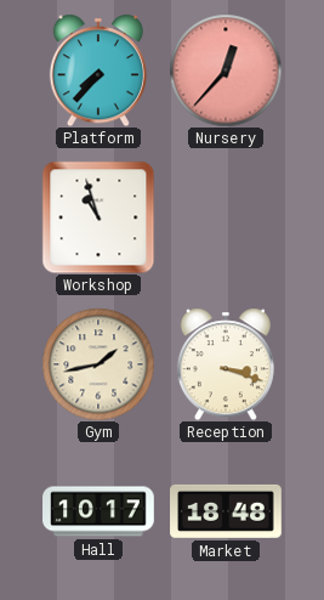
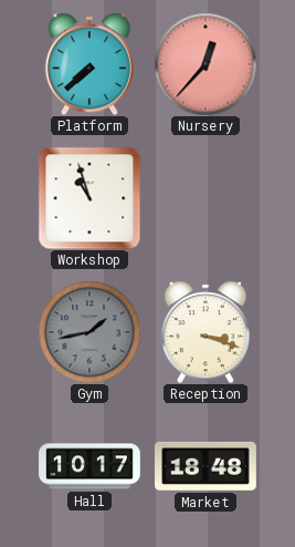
Platform: 7:37 -> 7:38
Gym dial: cream -> grey
